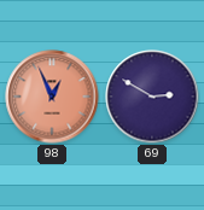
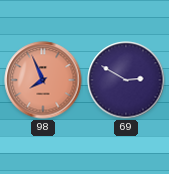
98: 12:56 -> 7:56
